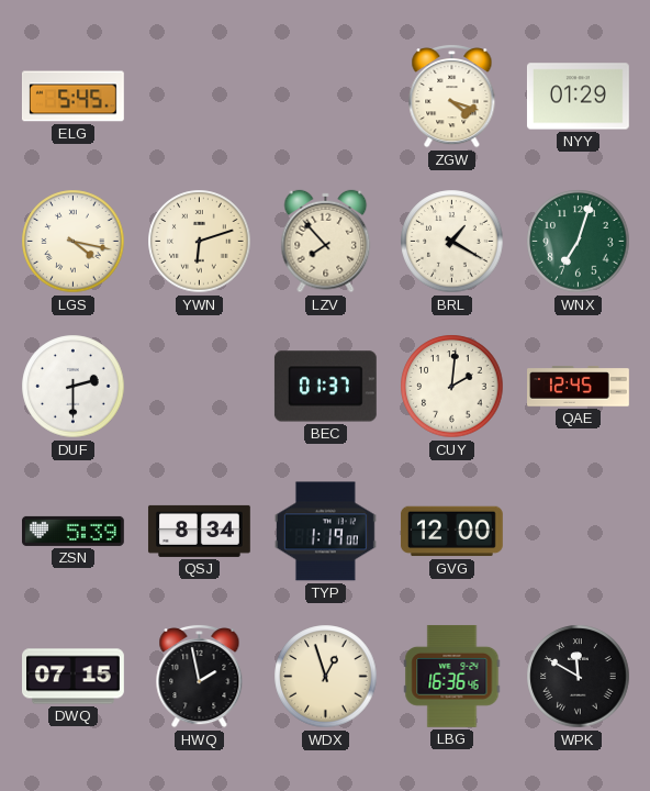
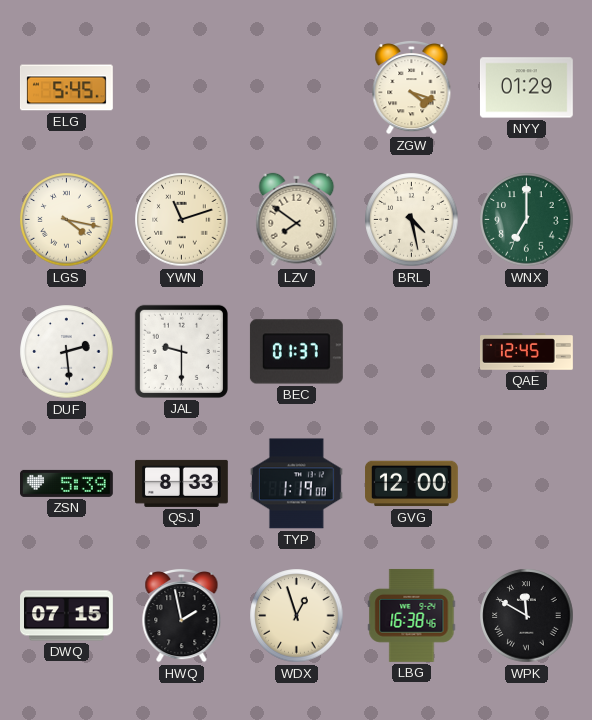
YWN: 6:12 -> 11:12
LZV: 7:53 -> 7:51
BRL: 1:20 -> 4:28
WNX: 7:03 -> 7:00
DUF: 2:30 -> 2:29
JAL: none -> 9:30
CUY: 2:01 -> none
QSJ: 8:34 -> 8:33
LBG: 16:36 -> 16:38
